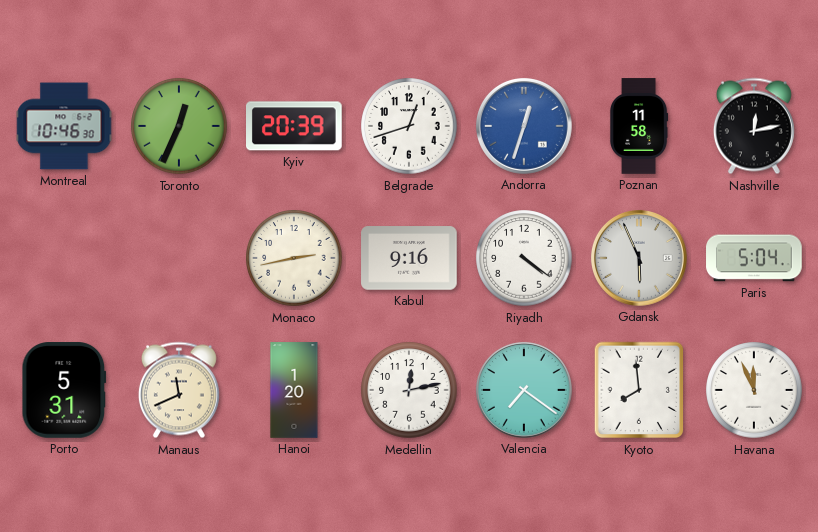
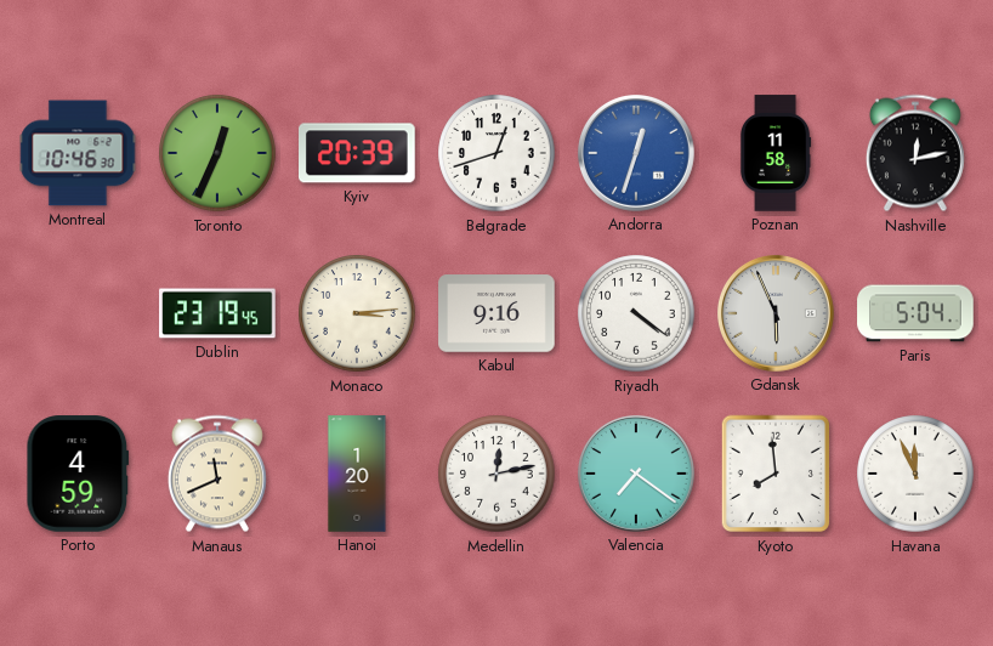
Dublin: none -> 23:19
Monaco: 2:43 -> 3:14
Porto: 5:31 -> 4:59
